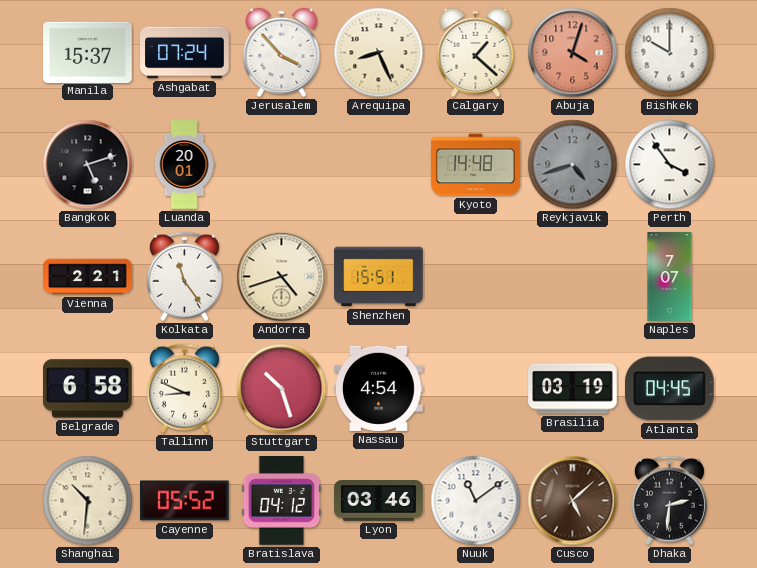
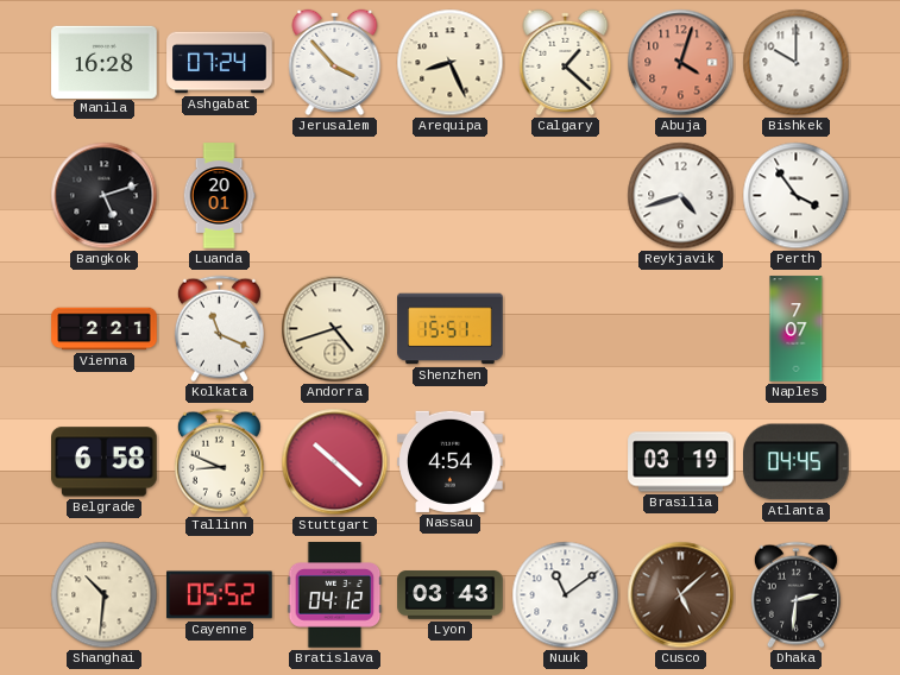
Manila: 15:37 -> 16:28
Kyoto: 14:48 -> none
Reykjavik dial: grey -> white
Kolkata: 11:24 -> 11:19
Stuttgart: 10:27 -> 10:22
Lyon: 03:46 -> 03:43
